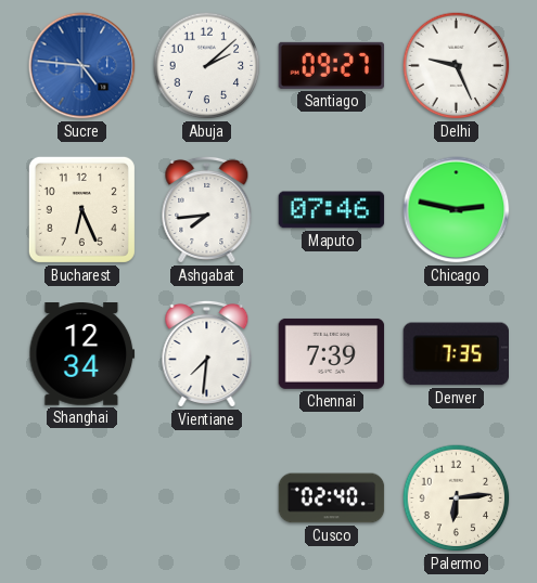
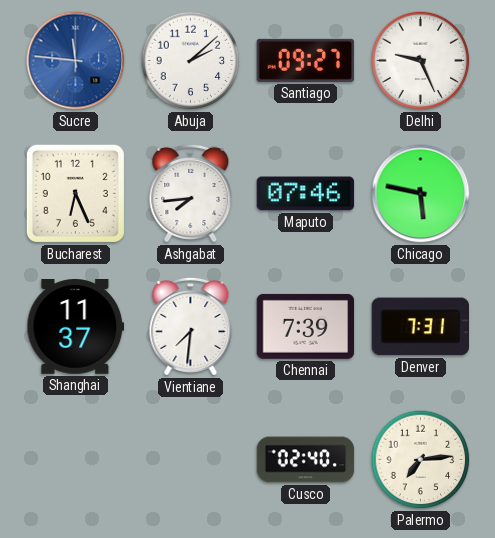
Sucre: 4:46 -> 11:46
Chicago: 2:47 -> 5:47
Shanghai: 12:34 -> 11:37
Denver: 7:35 -> 7:31
Palermo: 6:14 -> 7:14
